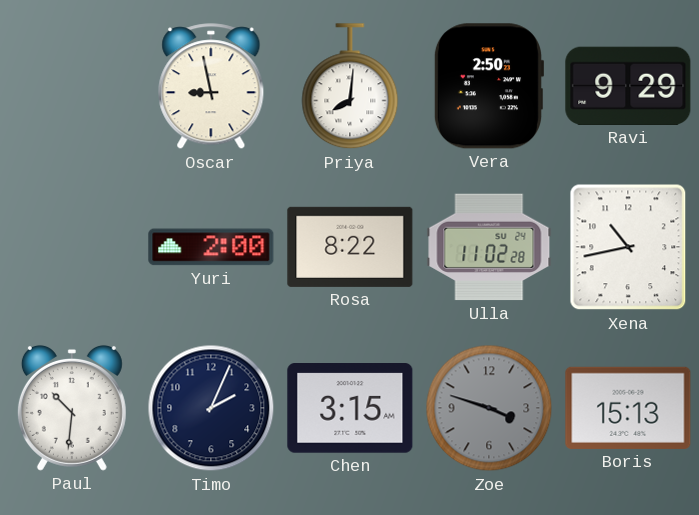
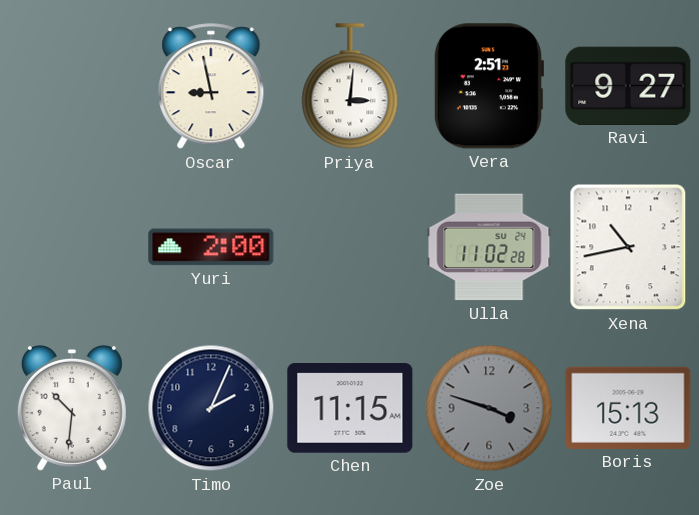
Priya: 8:01 -> 3:01
Vera: 2:50 -> 2:51
Ravi: 9:29 -> 9:27
Rosa: 8:22 -> none
Chen: 3:15 -> 11:15
